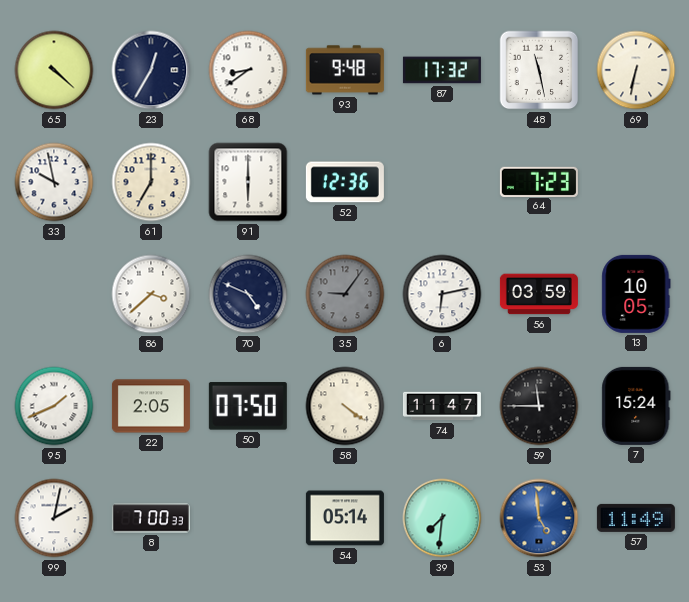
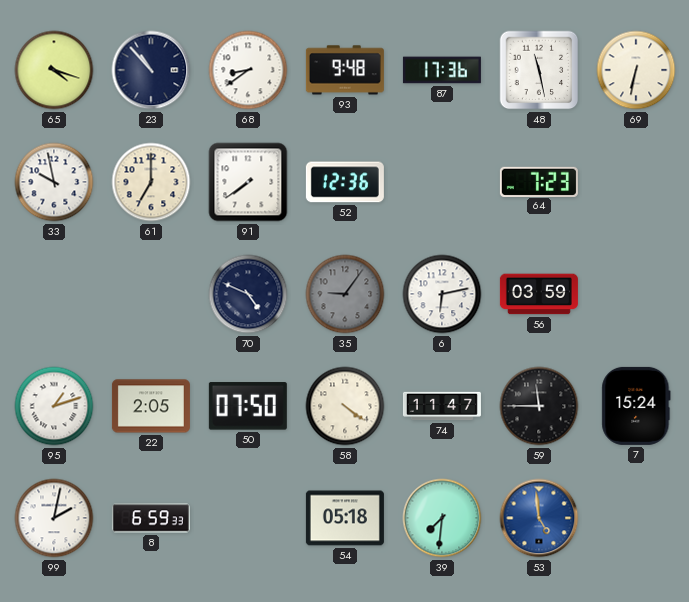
65: 4:22 -> 4:18
23: 12:35 -> 10:53
87: 17:32 -> 17:36
91: 6:00 -> 7:39
86: 3:38 -> none
13: 10:05 -> none
95: 1:41 -> 1:12
8: 7:00 -> 6:59
54: 05:14 -> 05:18
57: 11:49 -> none
